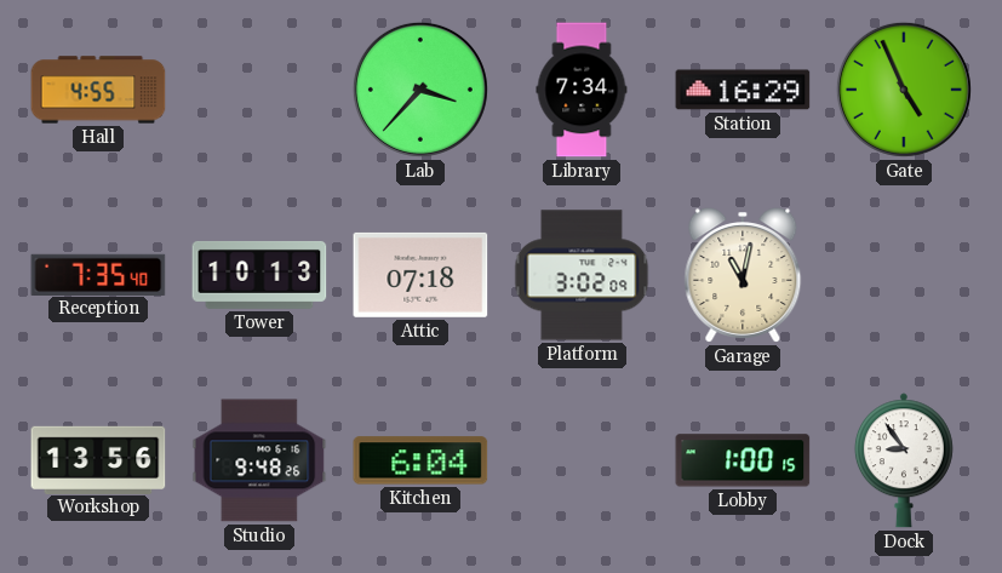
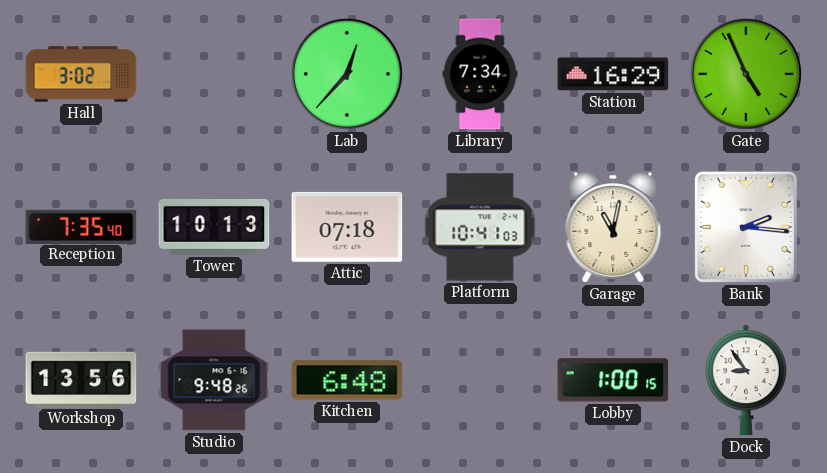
Hall: 4:55 -> 3:02
Lab: 3:37 -> 12:37
Platform: 3:02 -> 10:41
Bank: none -> 2:16
Kitchen: 6:04 -> 6:48
